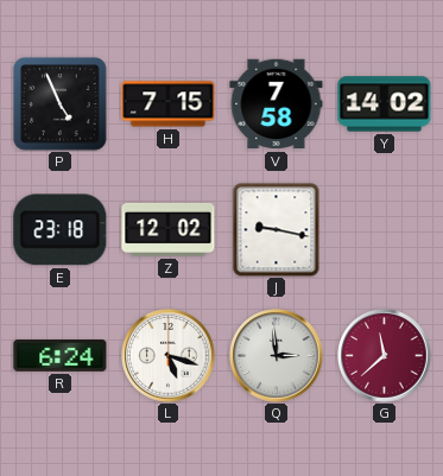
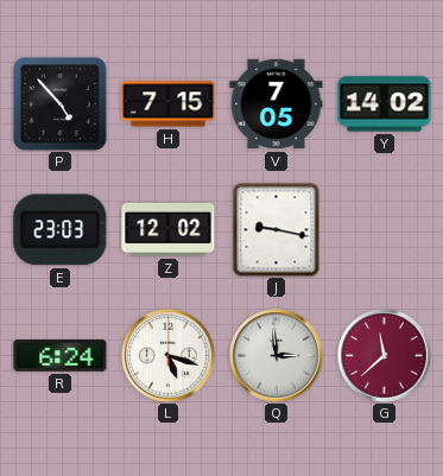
P: 4:56 -> 4:53
V: 7:58 -> 7:05
E: 23:18 -> 23:03
